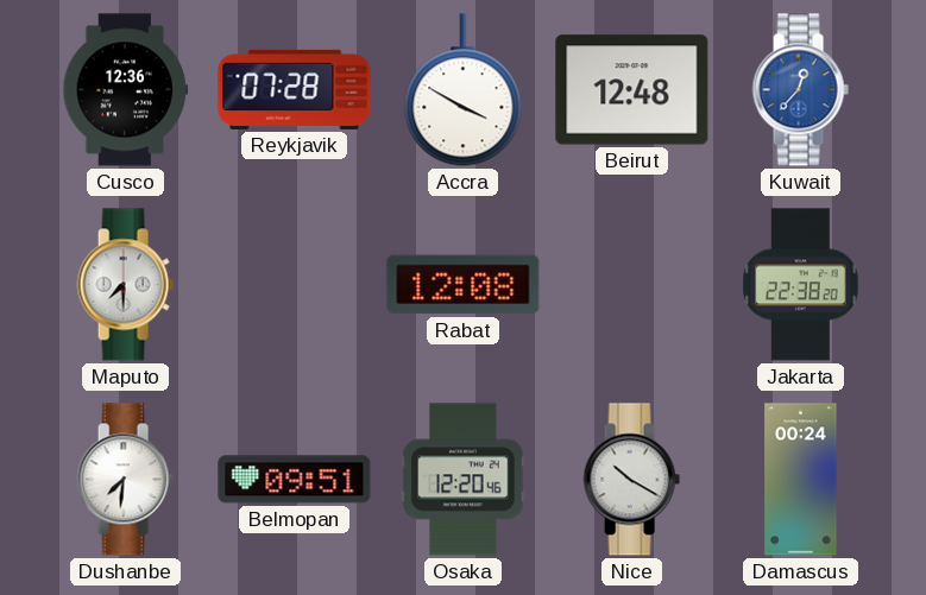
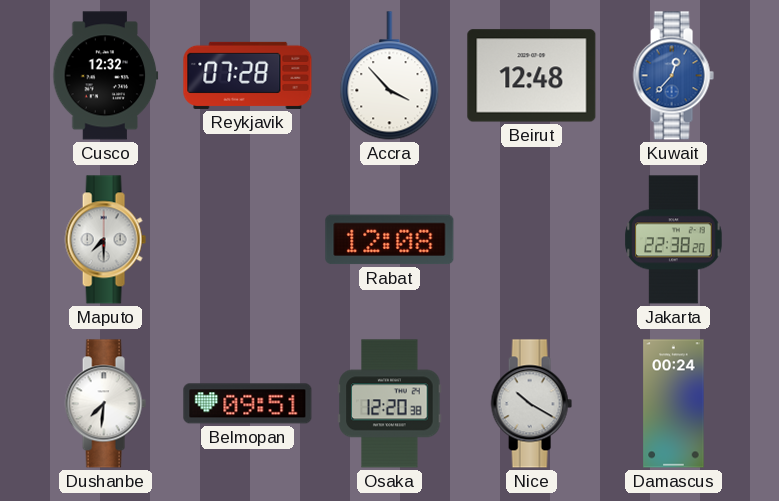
Cusco: 12:36 -> 12:32
Accra: 3:50 -> 3:53
Osaka: 12:20:46 -> 12:20:38
